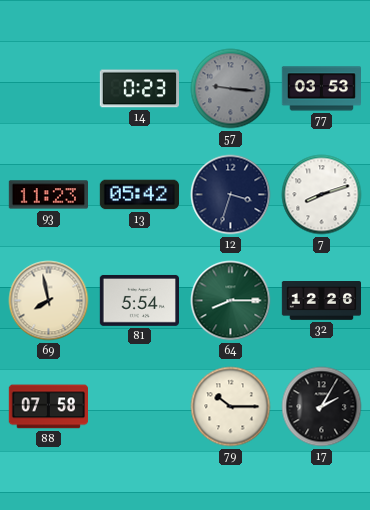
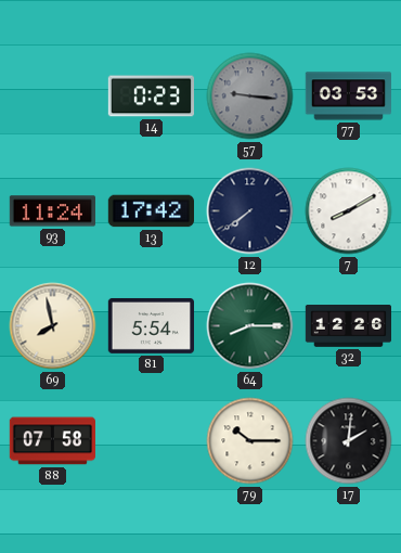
93: 11:23 -> 11:24
13: 05:42 -> 17:42
12: 3:33 -> 7:39
7: 8:12 -> 8:10
17: 2:05 -> 2:01
